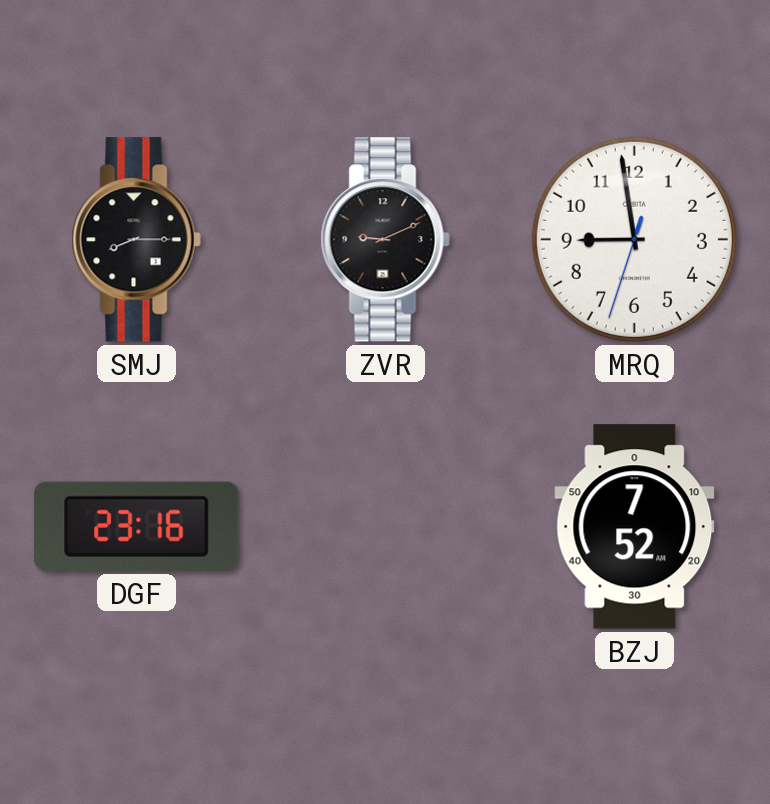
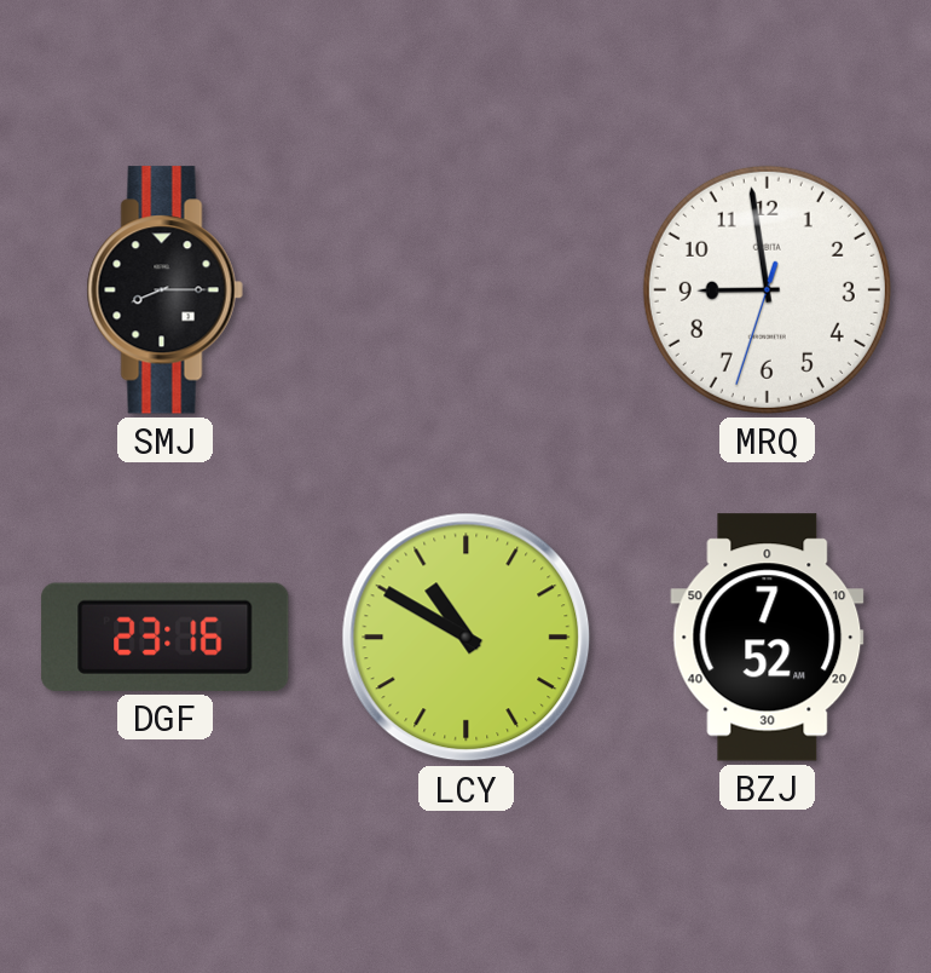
ZVR: 9:11 -> none
LCY: none -> 10:50
